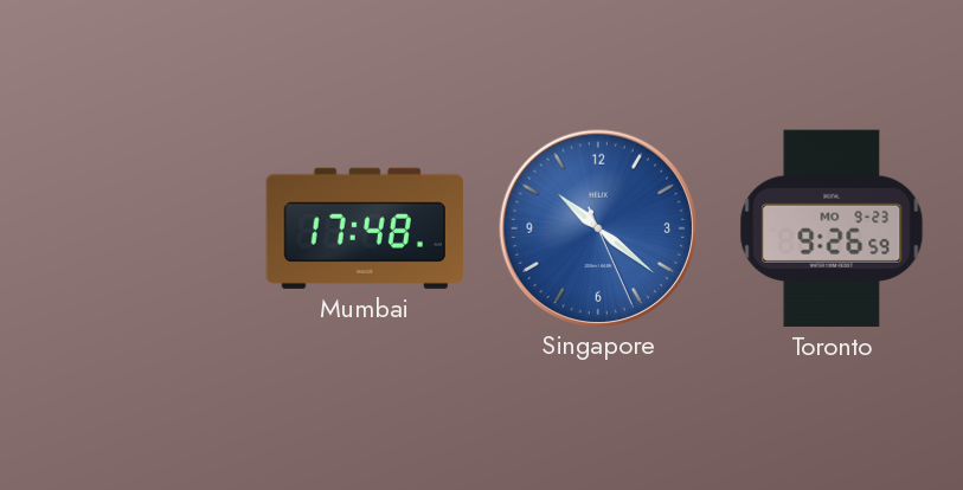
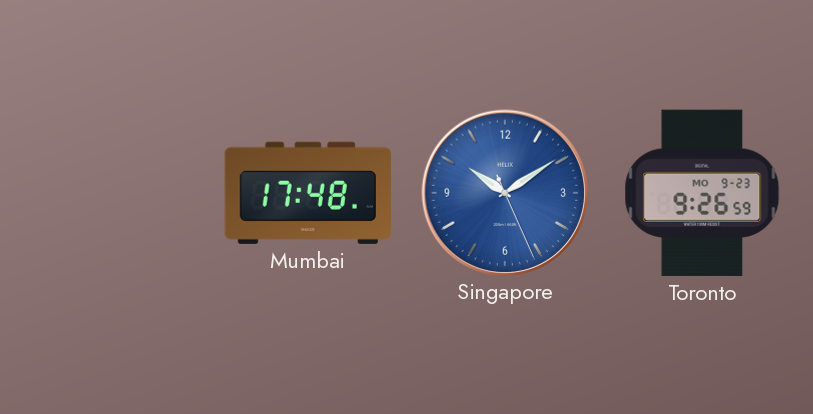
Singapore: 10:21 -> 10:09
